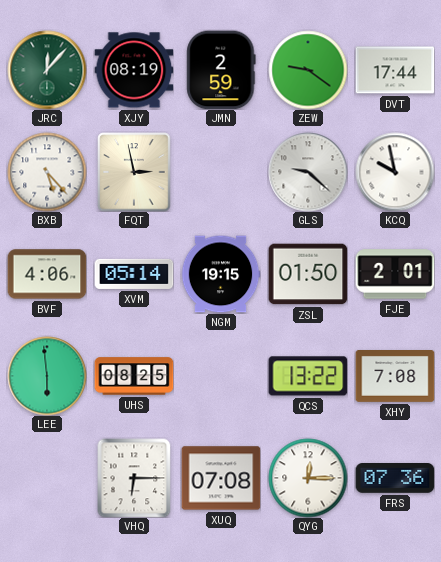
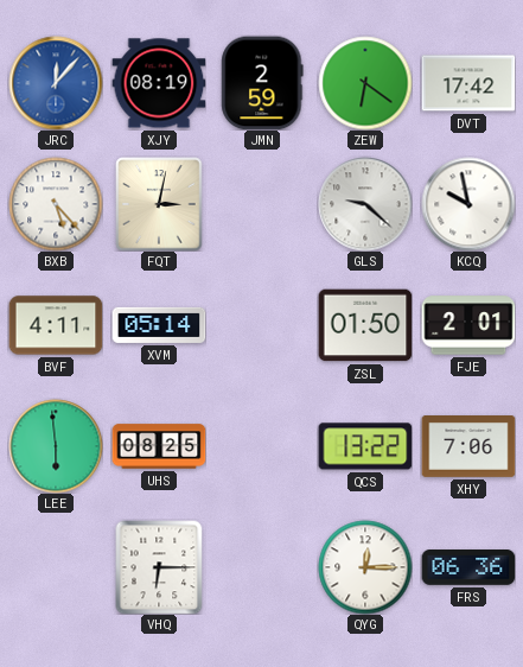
JRC dial: green -> blue
ZEW: 9:21 -> 6:21
DVT: 17:44 -> 17:42
FQT: 2:58 -> 3:02
BVF: 4:06 -> 4:11
NGM: 19:15 -> none
XHY: 7:08 -> 7:06
XUQ: 07:08 -> none
FRS: 07:36 -> 06:36
